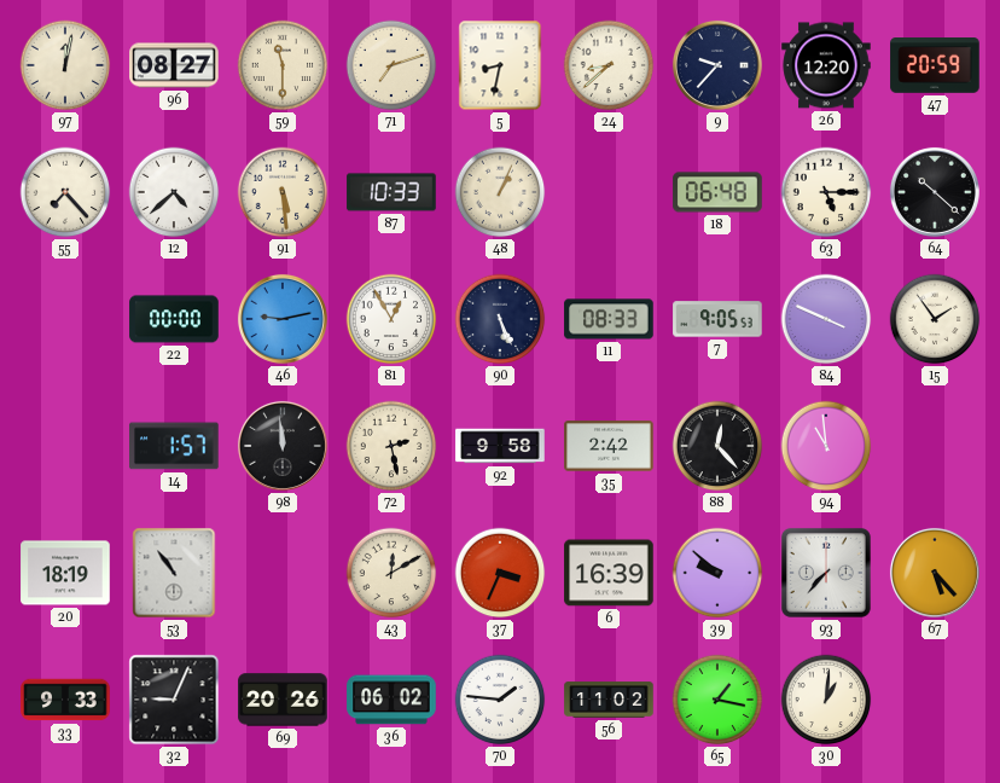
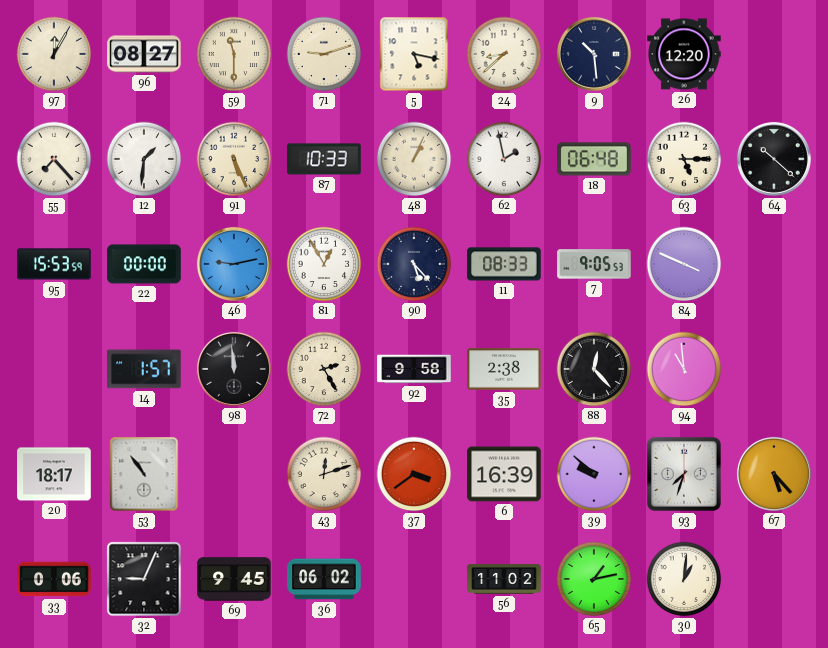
97: 12:02 -> 12:05
71: 7:12 -> 9:12
5: 8:32 -> 5:17
9: 9:37 -> 10:29
47: 20:59 -> none
12: 4:38 -> 1:31
91: 5:29 -> 5:26
62: none -> 1:58
95: none -> 15:53
90: 5:26 -> 5:23
15: 1:54 -> none
72: 2:28 -> 2:25
35: 2:42 -> 2:38
20: 18:19 -> 18:17
43: 12:10 -> 12:12
37: 3:34 -> 3:39
93: 7:37 -> 7:33
33: 9:33 -> 0:06
69: 20:26 -> 9:45
70: 1:46 -> none
65: 1:17 -> 1:13
